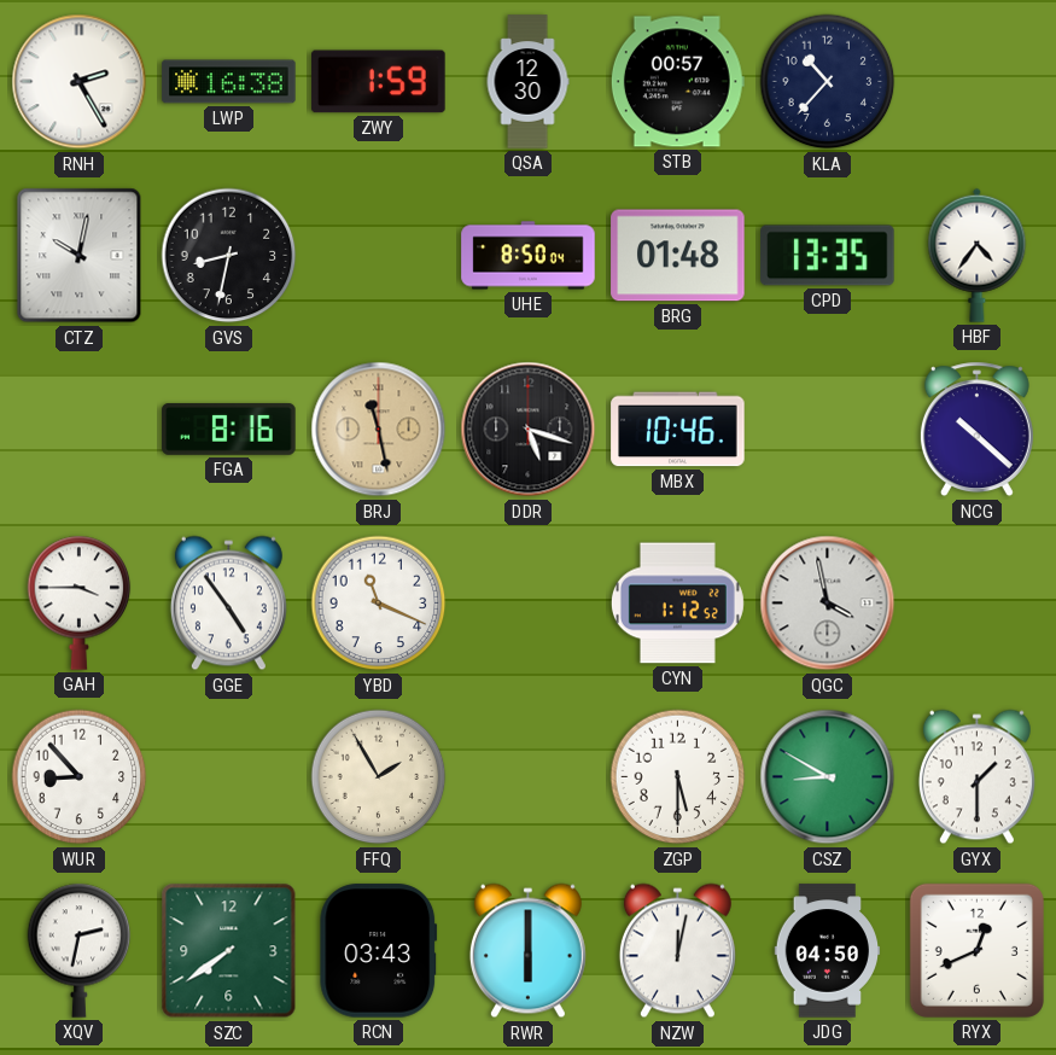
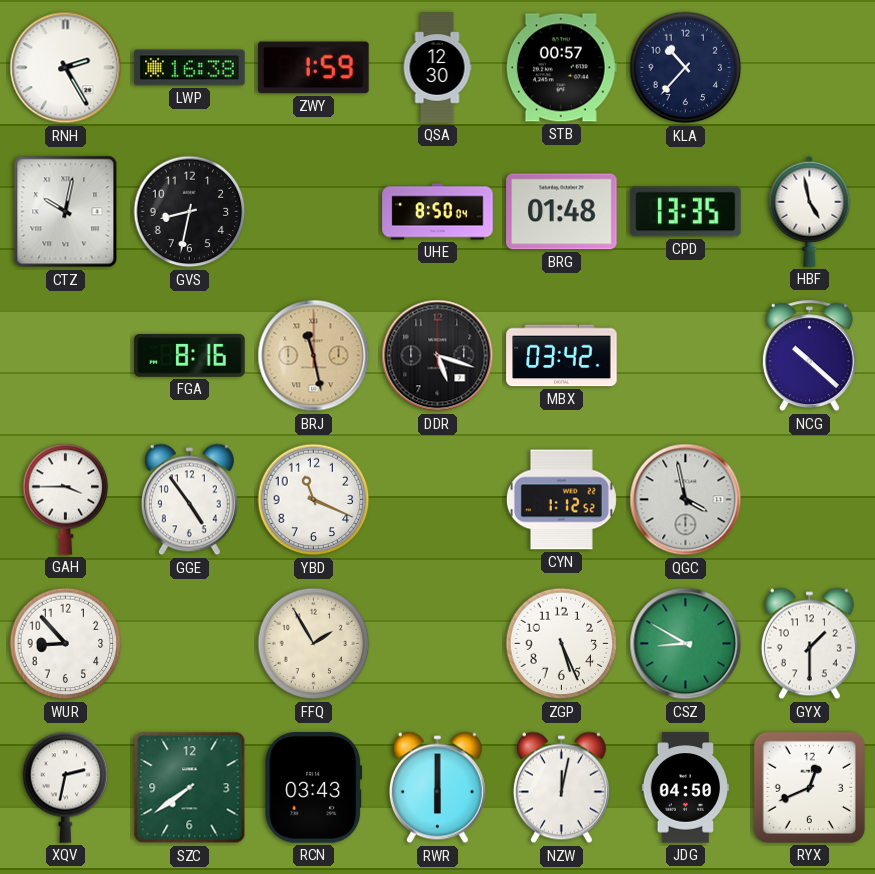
HBF: 4:36 -> 4:58
MBX: 10:46 -> 03:42
ZGP: 5:30 -> 5:26
